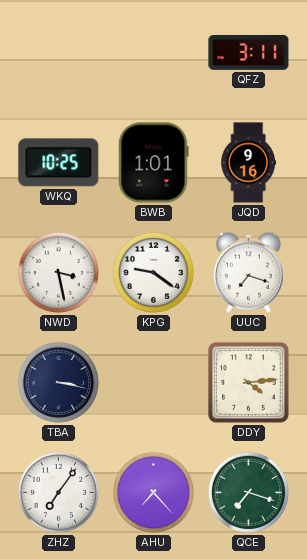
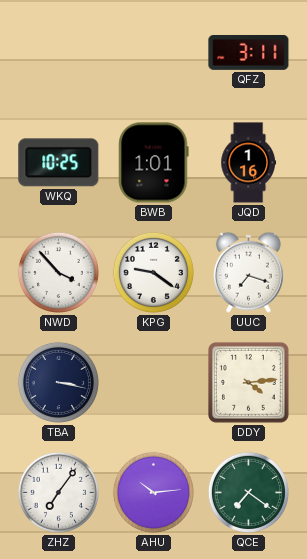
JQD: 9:16 -> 1:16
NWD: 3:28 -> 3:53
AHU: 7:23 -> 10:14
QCE: 7:18 -> 7:21
